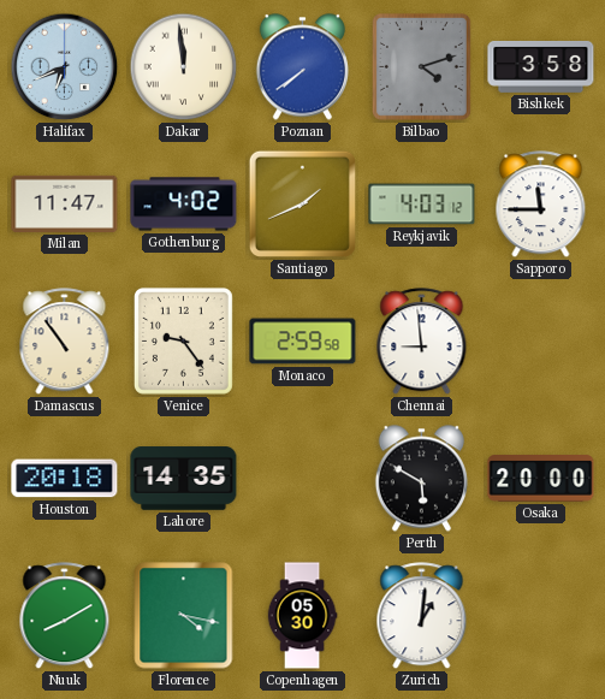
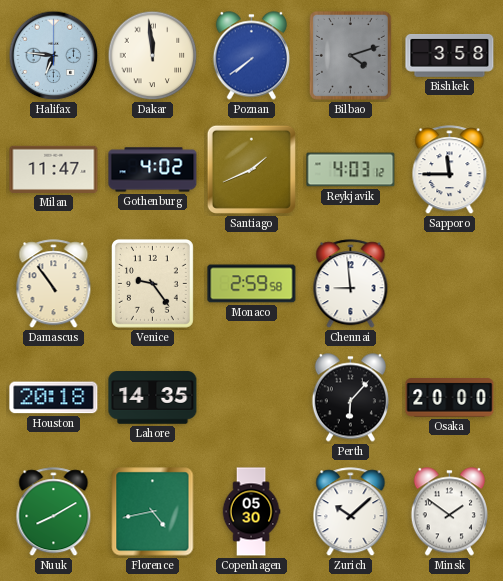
Halifax: 6:41 -> 6:46
Perth: 5:50 -> 6:07
Florence: 4:17 -> 4:43
Zurich: 1:01 -> 10:08
Minsk: none -> 1:51
